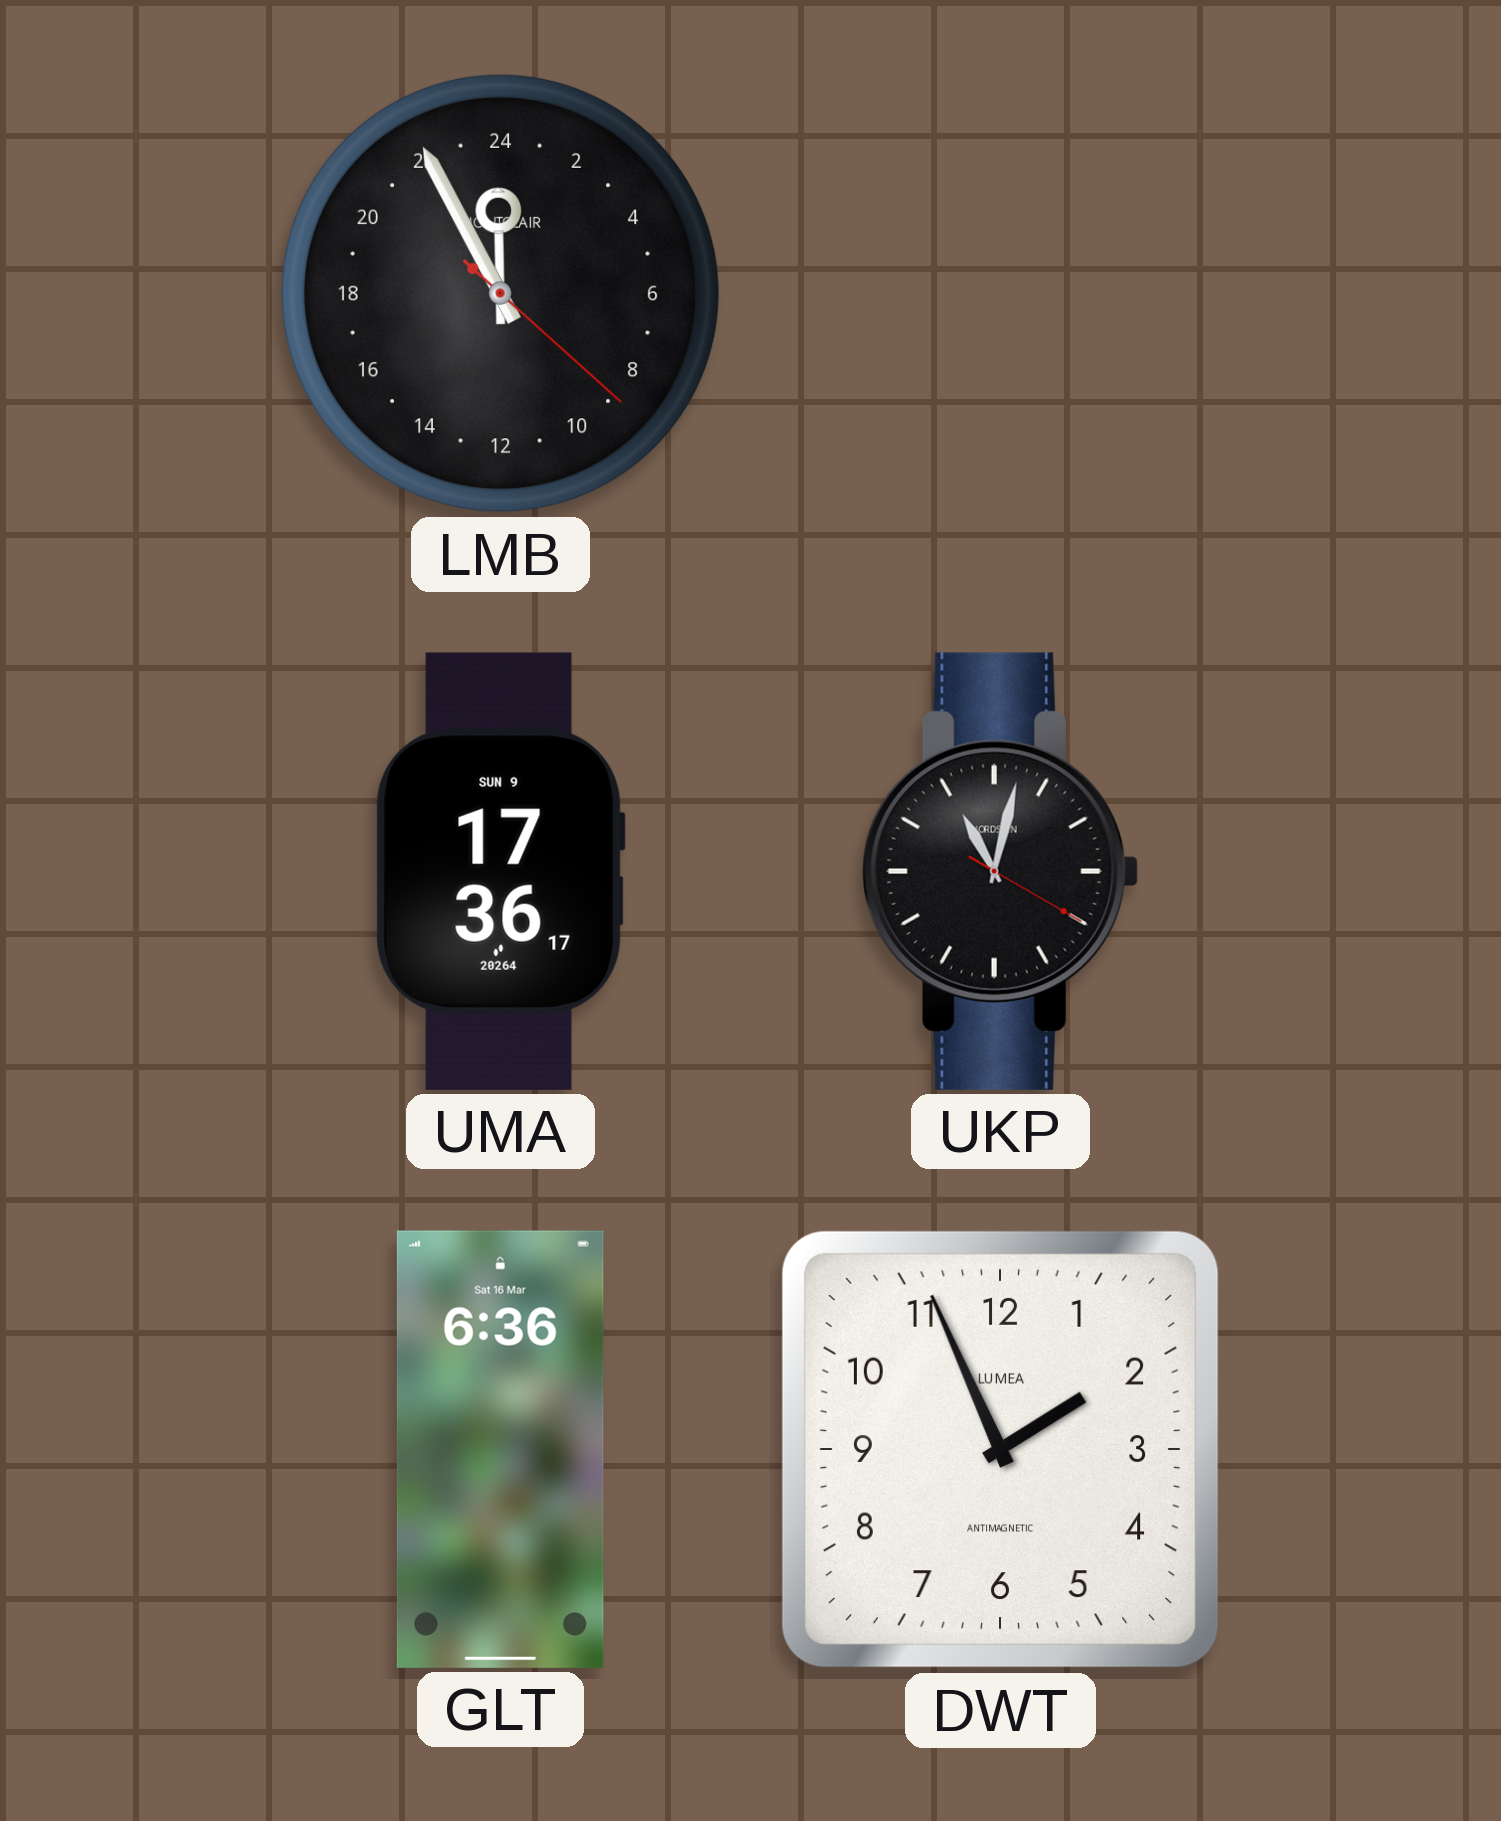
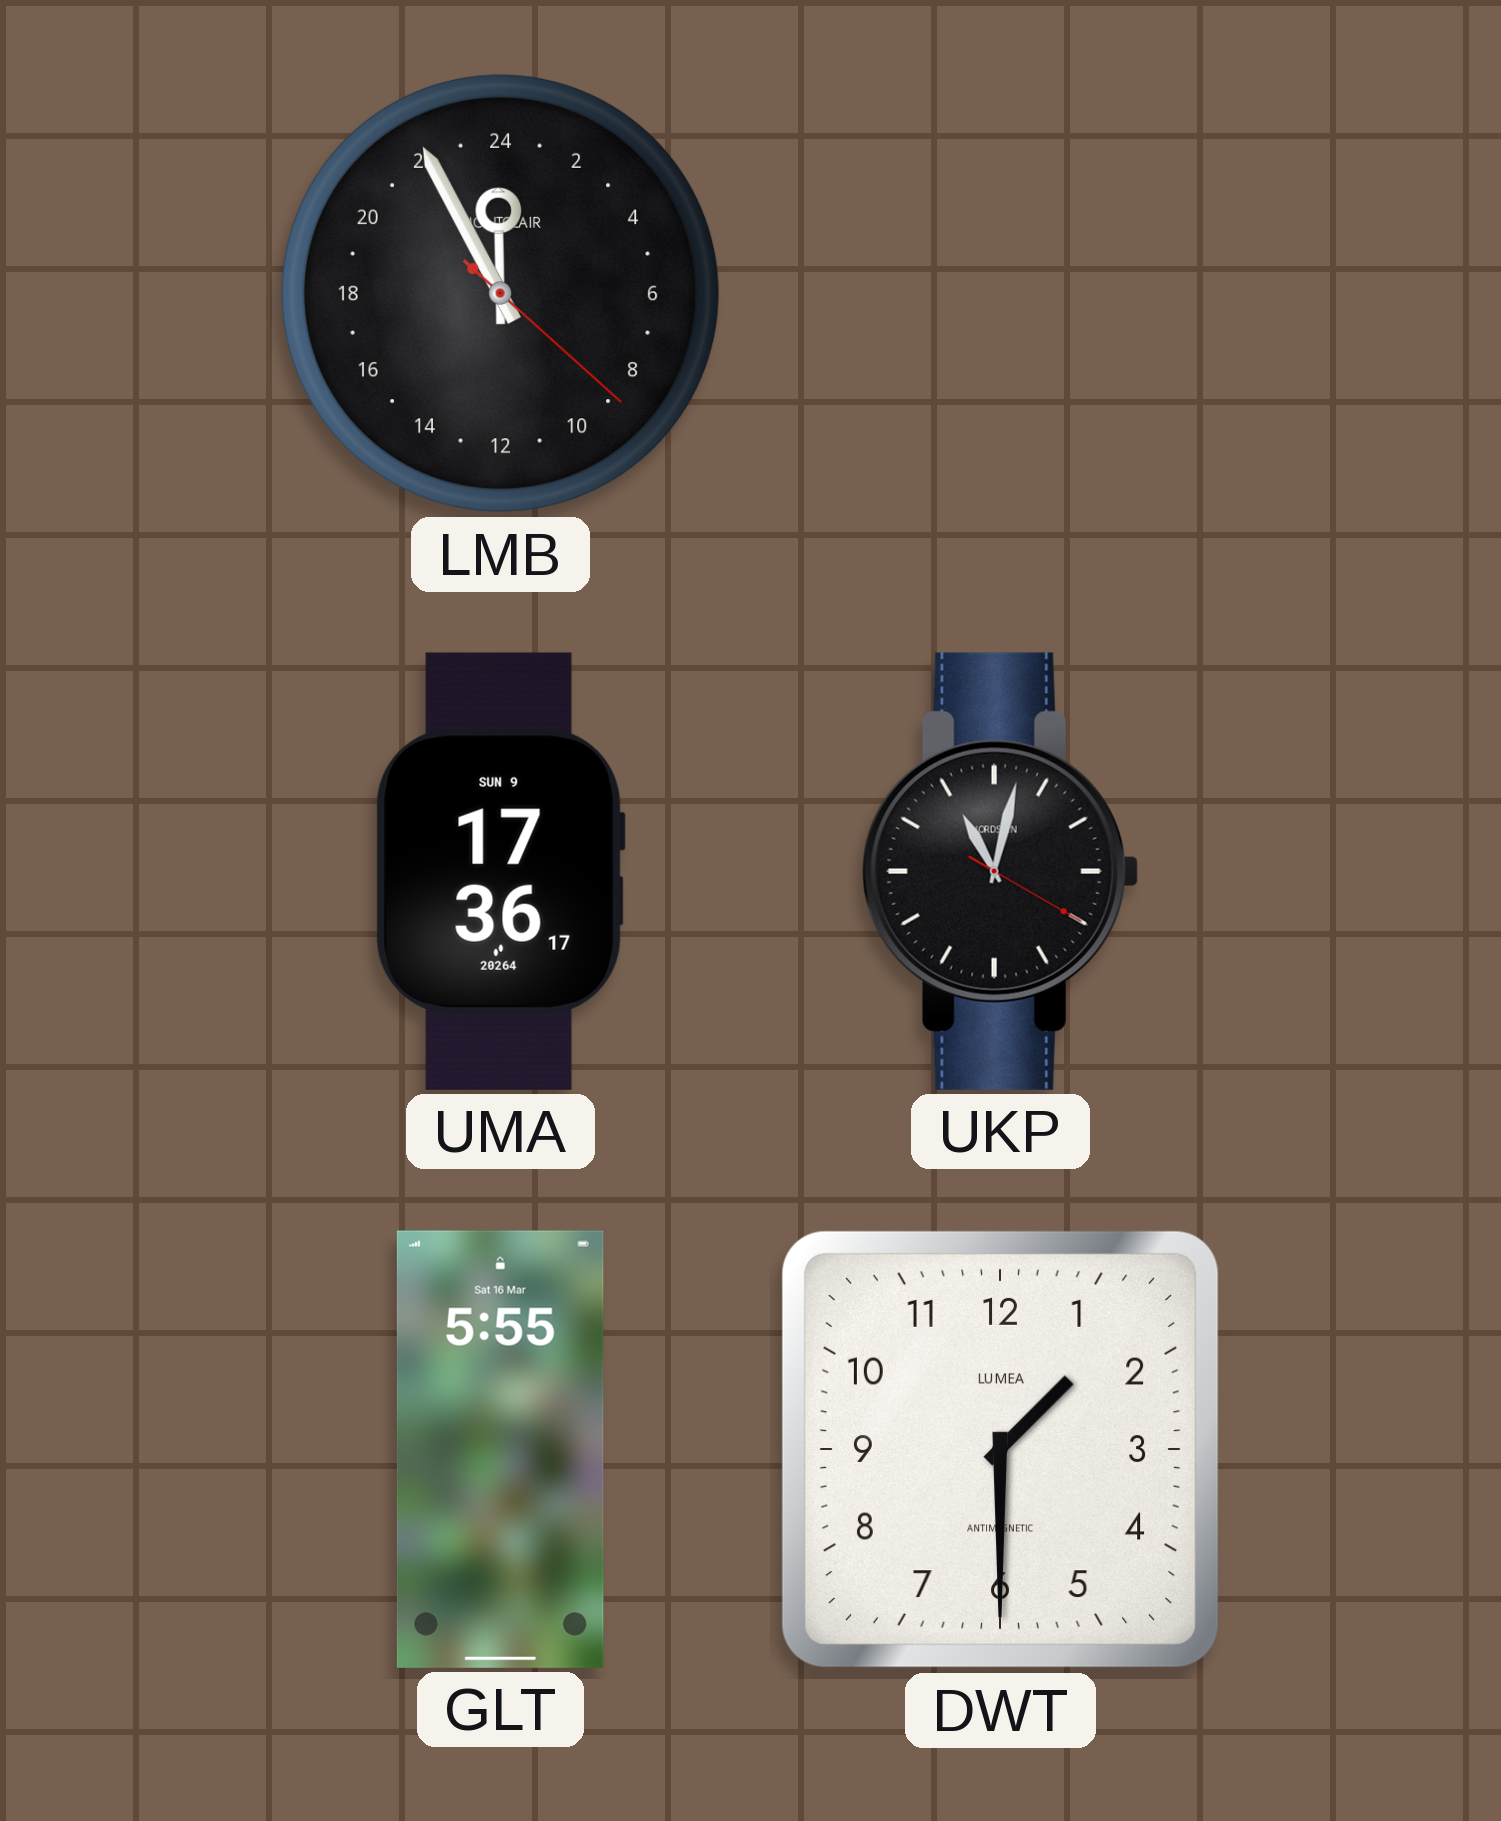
GLT: 6:36 -> 5:55
DWT: 1:56 -> 1:30
